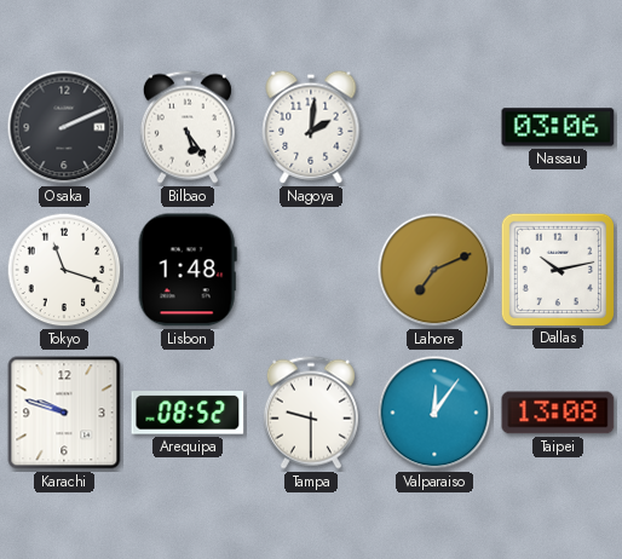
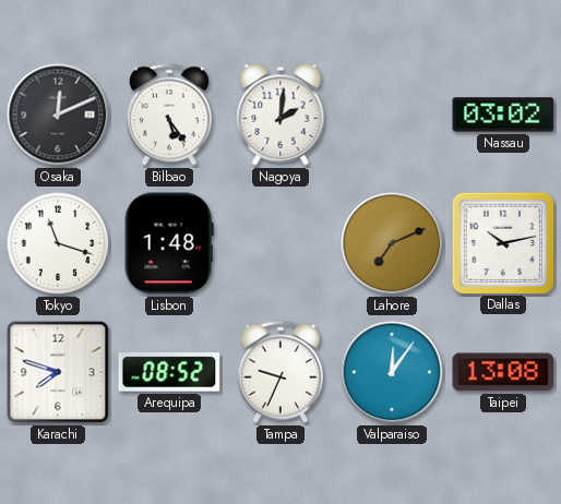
Osaka: 2:11 -> 12:11
Nassau: 03:06 -> 03:02
Karachi: 9:48 -> 7:48
Tampa: 9:30 -> 9:34
